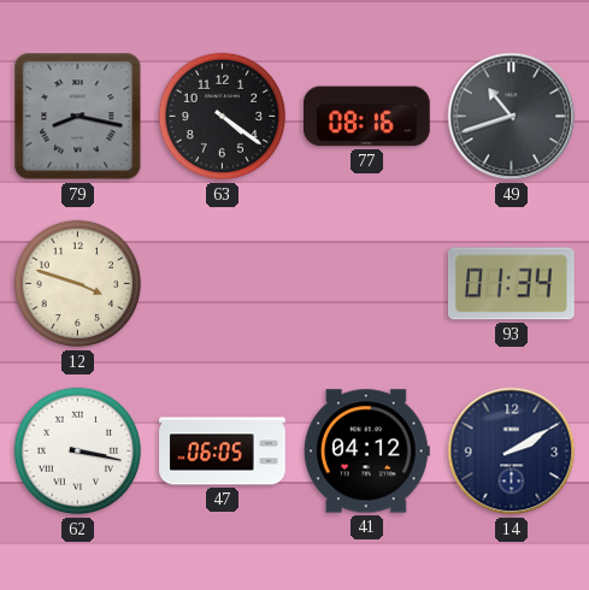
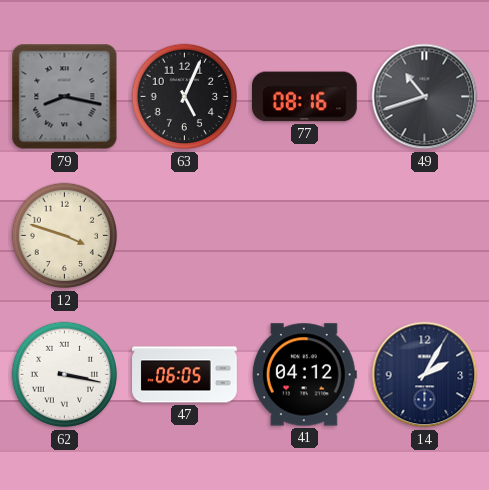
63: 4:21 -> 5:04
93: 01:34 -> none
14: 2:10 -> 2:05
